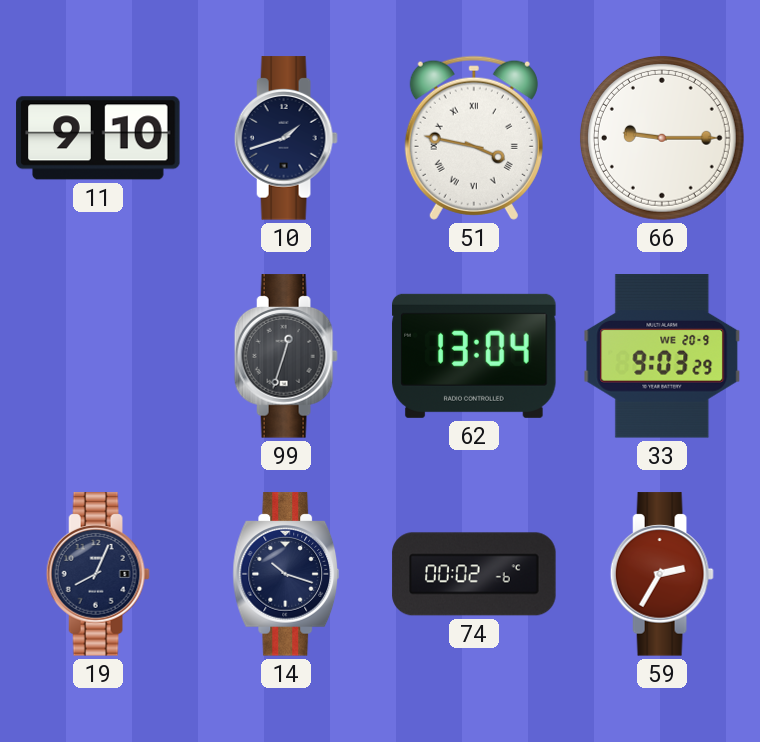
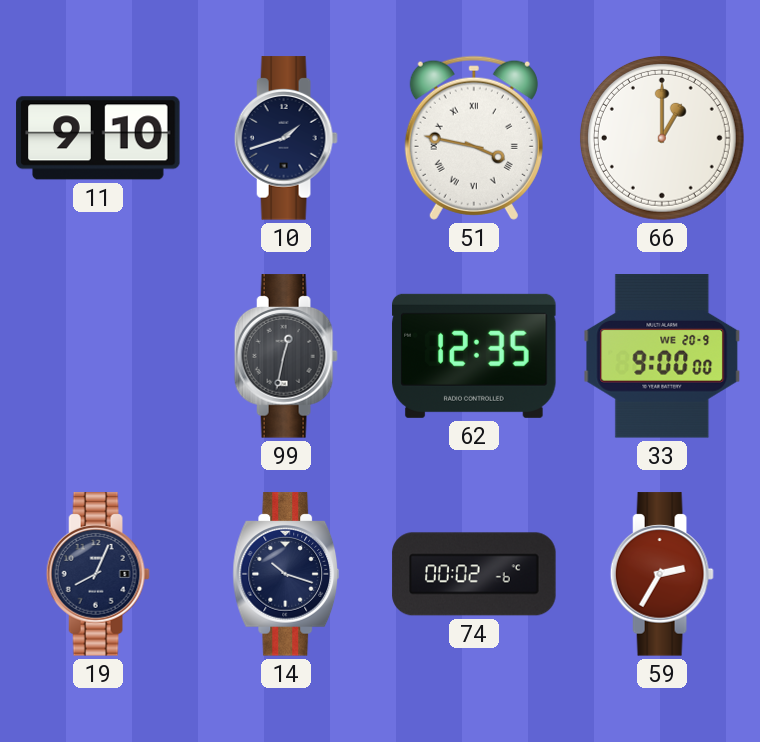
66: 9:15 -> 1:00
99: 12:33 -> 12:32
62: 13:04 -> 12:35
33: 9:03 -> 9:00
